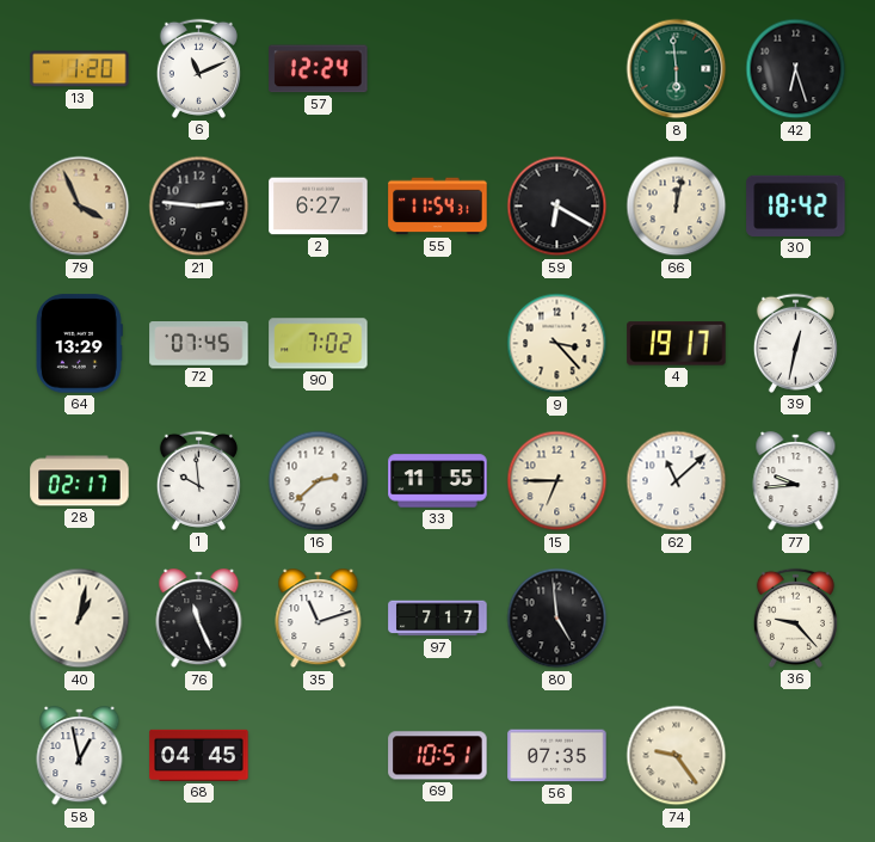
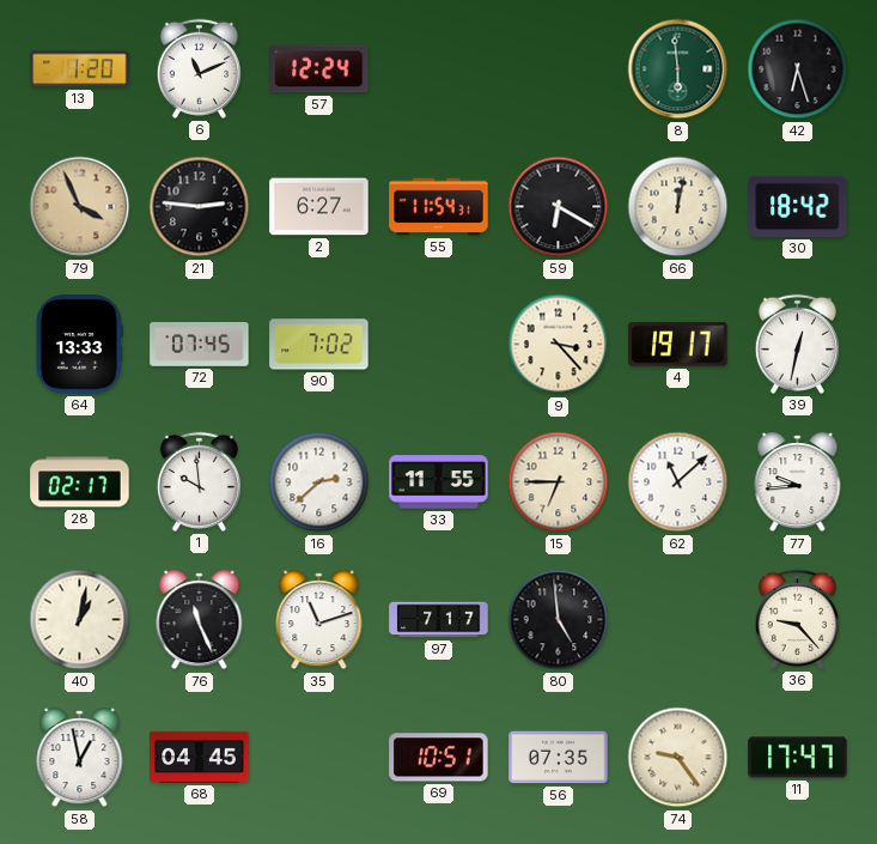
64: 13:29 -> 13:33
11: none -> 17:47
